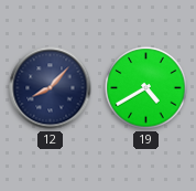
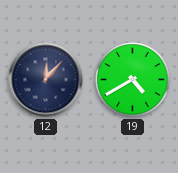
12: 8:07 -> 12:07
